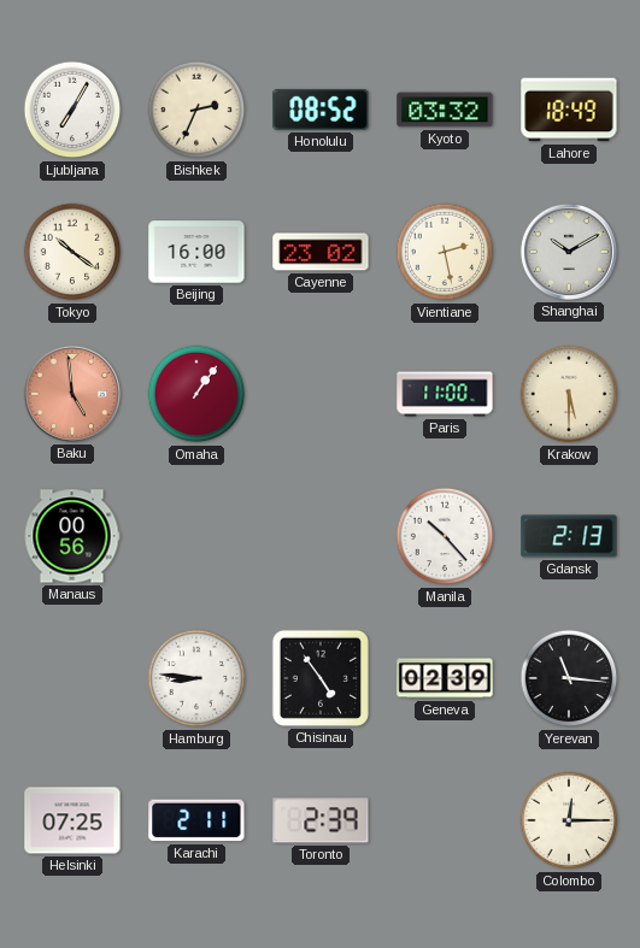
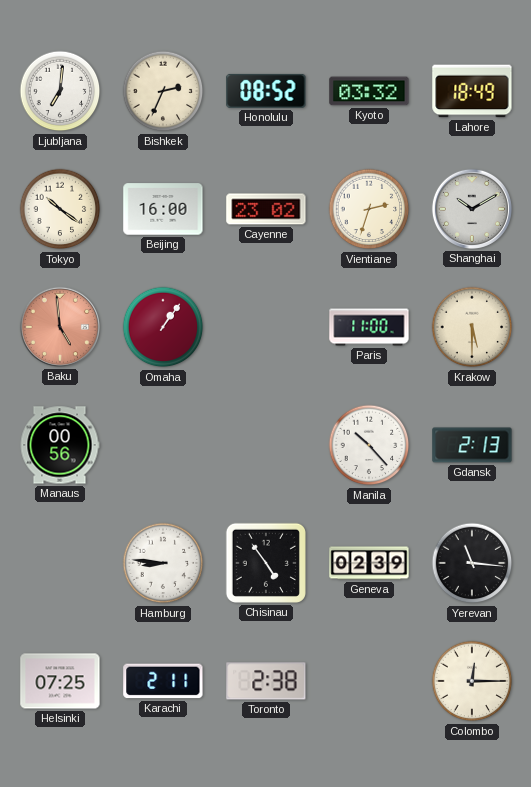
Ljubljana: 7:05 -> 7:01
Vientiane: 2:28 -> 2:33
Toronto: 2:39 -> 2:38
